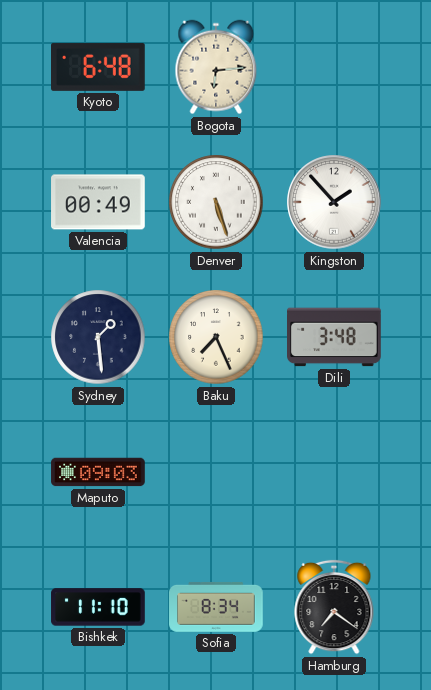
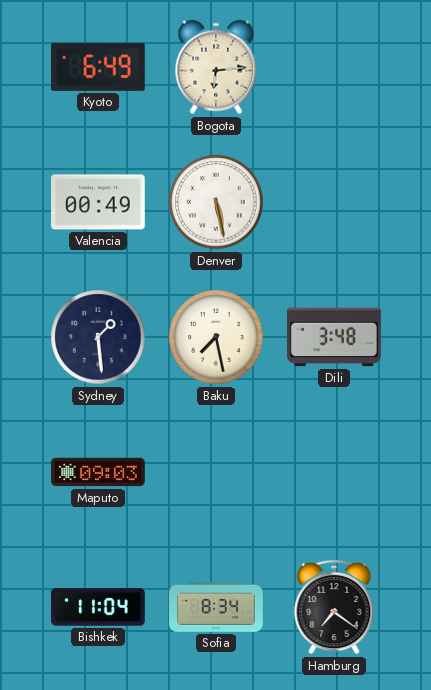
Kyoto: 6:48 -> 6:49
Denver: 5:27 -> 5:28
Kingston: 1:53 -> none
Baku: 7:26 -> 7:28
Bishkek: 11:10 -> 11:04
